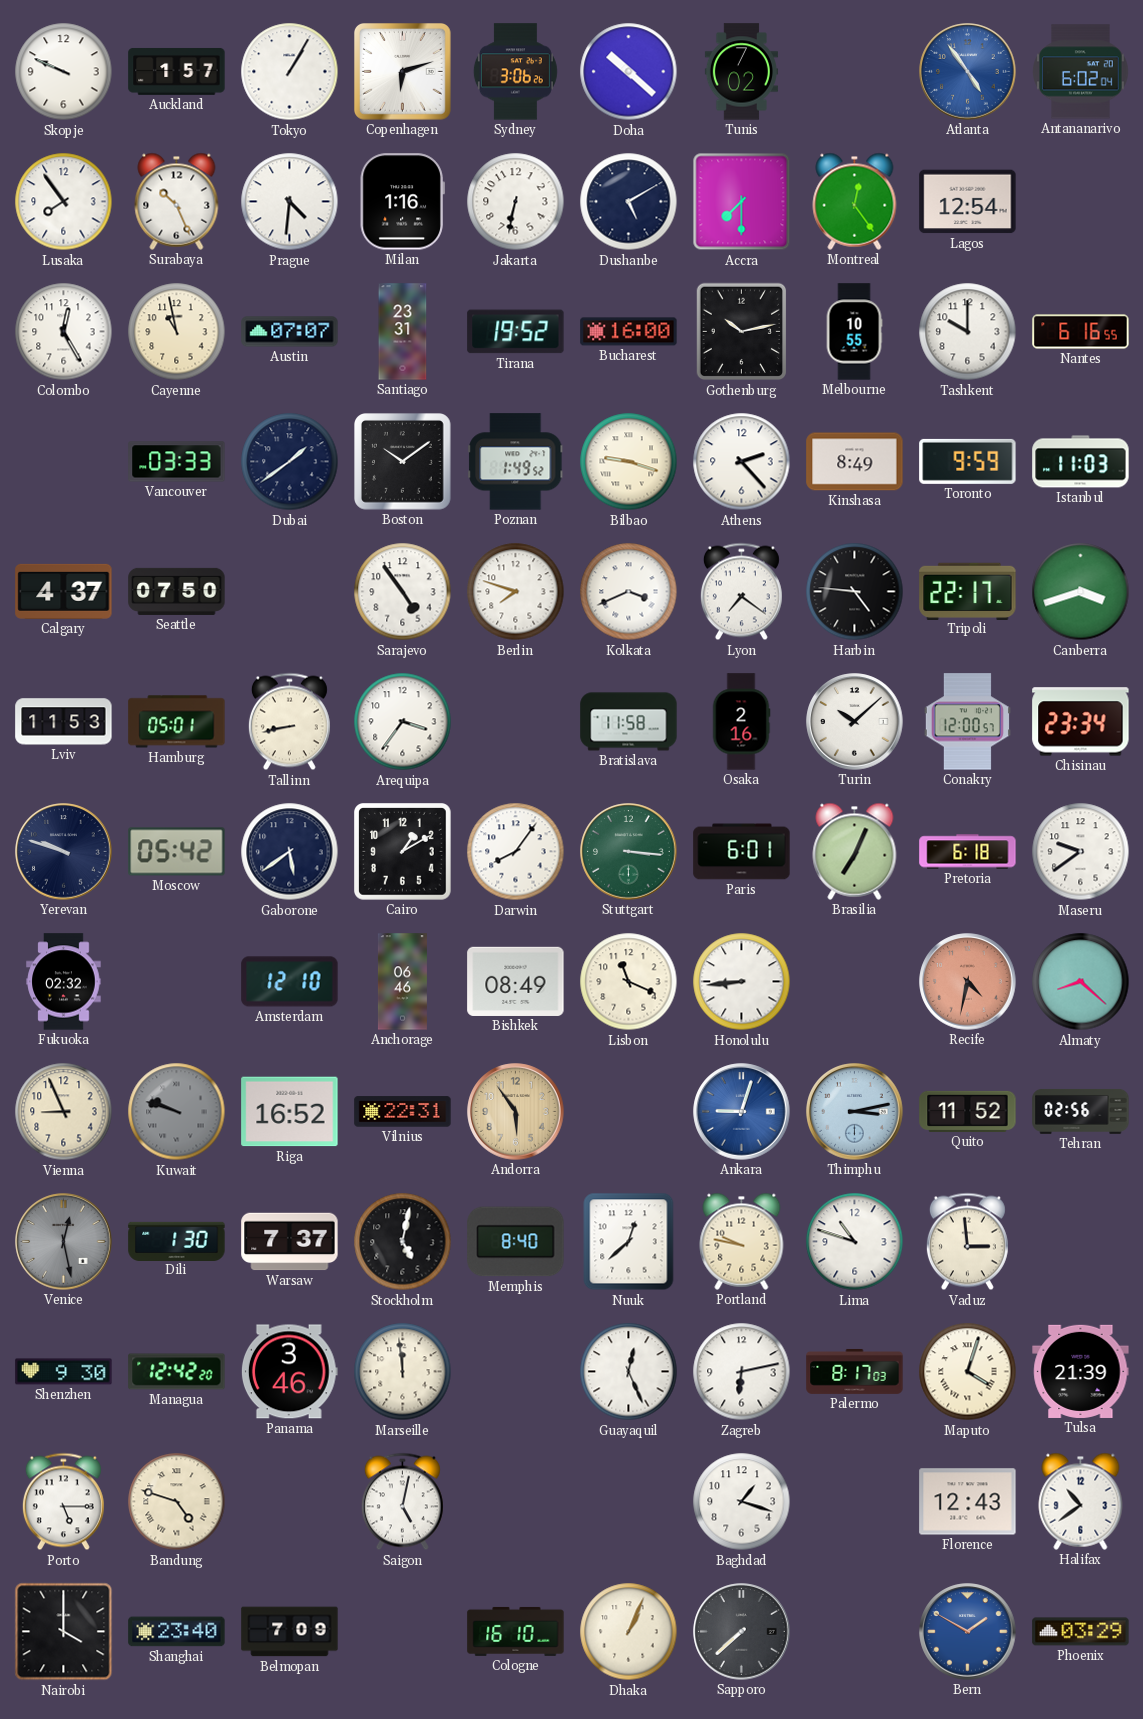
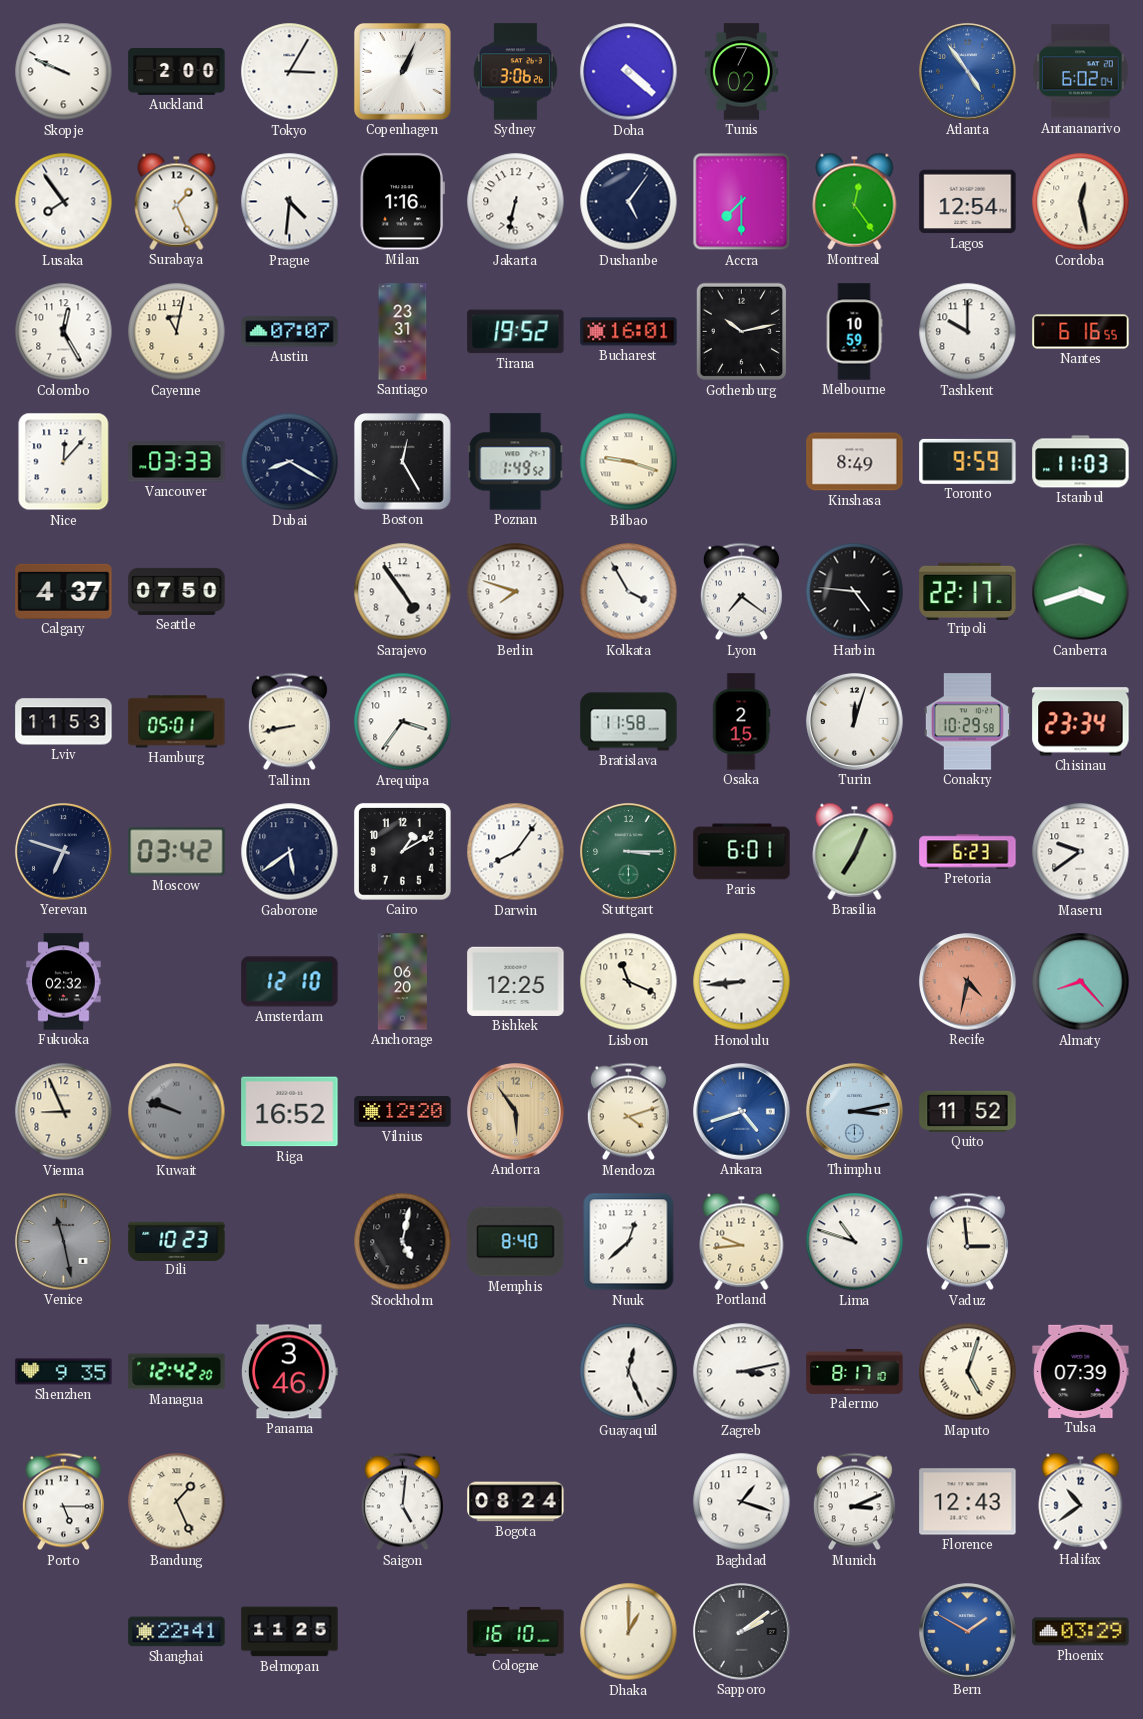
Auckland: 1:57 -> 2:00
Tokyo: 1:05 -> 3:05
Copenhagen: 6:12 -> 1:04
Doha: 10:22 -> 4:22
Surabaya: 10:26 -> 1:26
Dushanbe: 5:10 -> 5:06
Cordoba: none -> 12:28
Cayenne: 10:58 -> 11:02
Bucharest: 16:00 -> 16:01
Melbourne: 10:55 -> 10:59
Nice: none -> 12:07
Dubai: 1:39 -> 8:20
Boston: 10:09 -> 12:25
Athens: 2:23 -> none
Kolkata: 3:41 -> 3:55
Osaka: 2:16 -> 2:15
Turin: 10:08 -> 12:03
Conakry: 12:00 -> 10:29
Yerevan: 9:48 -> 6:48
Moscow: 05:42 -> 03:42
Stuttgart: 3:16 -> 3:15
Pretoria: 6:18 -> 6:23
Anchorage: 06:46 -> 06:20
Bishkek: 08:49 -> 12:25
Almaty: 8:22 -> 8:23
Vilnius: 22:31 -> 12:20
Mendoza: none -> 4:12
Ankara: 9:03 -> 4:42
Tehran: 02:56 -> none
Venice: 12:28 -> 11:28
Dili: 1:30 -> 10:23
Warsaw: 7:37 -> none
Portland: 9:47 -> 9:44
Shenzhen: 9:30 -> 9:35
Marseille: 11:59 -> none
Zagreb: 6:13 -> 3:13
Palermo: 8:17:03 -> 8:17:10
Maputo: 4:03 -> 5:03
Tulsa: 21:39 -> 07:39
Bandung: 4:48 -> 1:26
Saigon: 5:02 -> 5:01
Bogota: none -> 08:24
Munich: none -> 3:11
Nairobi: 4:00 -> none
Shanghai: 23:40 -> 22:41
Belmopan: 7:09 -> 11:25
Dhaka: 1:04 -> 1:00
Sapporo: 7:38 -> 2:09
